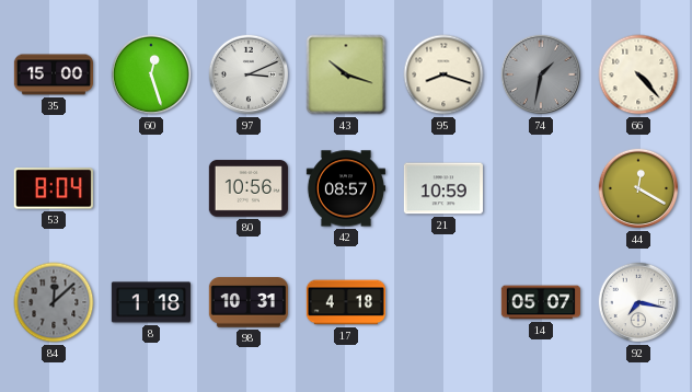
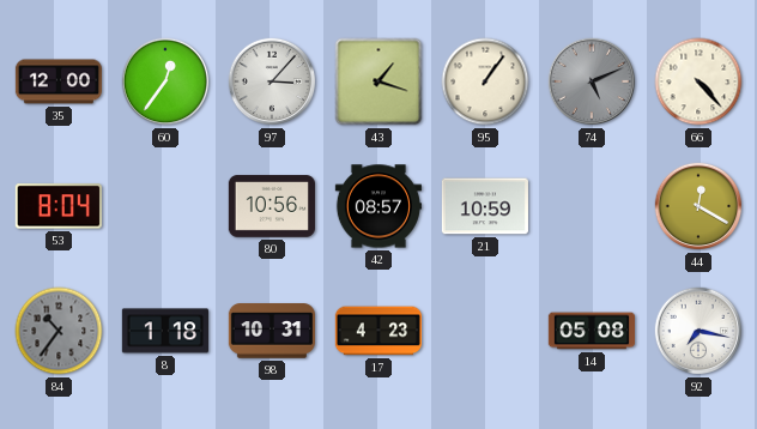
35: 15:00 -> 12:00
60: 12:27 -> 12:36
97: 3:11 -> 3:07
43: 10:18 -> 1:18
95: 8:18 -> 1:06
74: 1:32 -> 5:11
84: 12:08 -> 10:36
17: 4:18 -> 4:23
14: 05:07 -> 05:08
